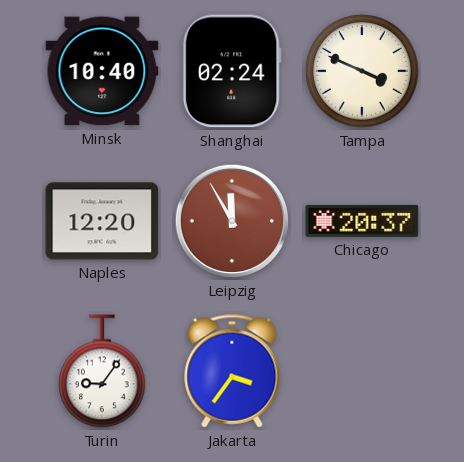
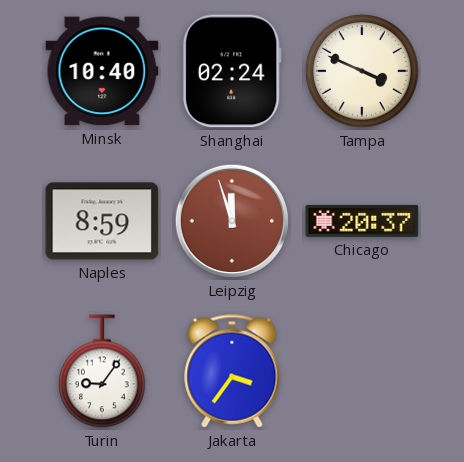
Naples: 12:20 -> 8:59
Leipzig: 11:55 -> 11:57
